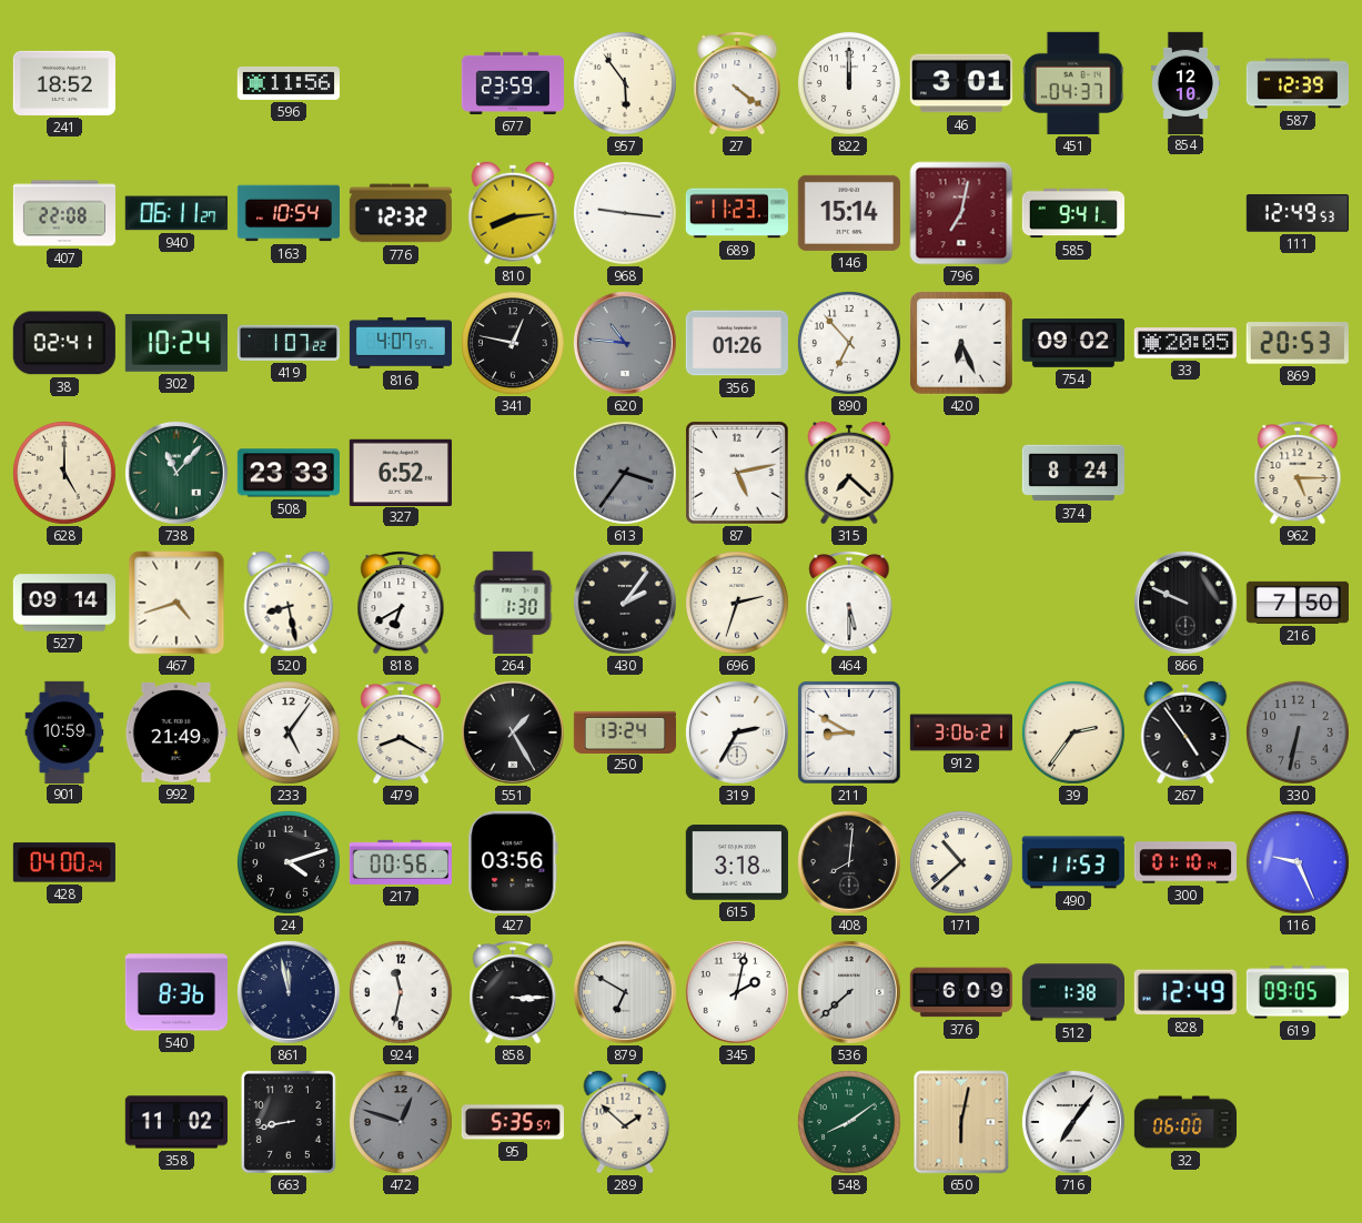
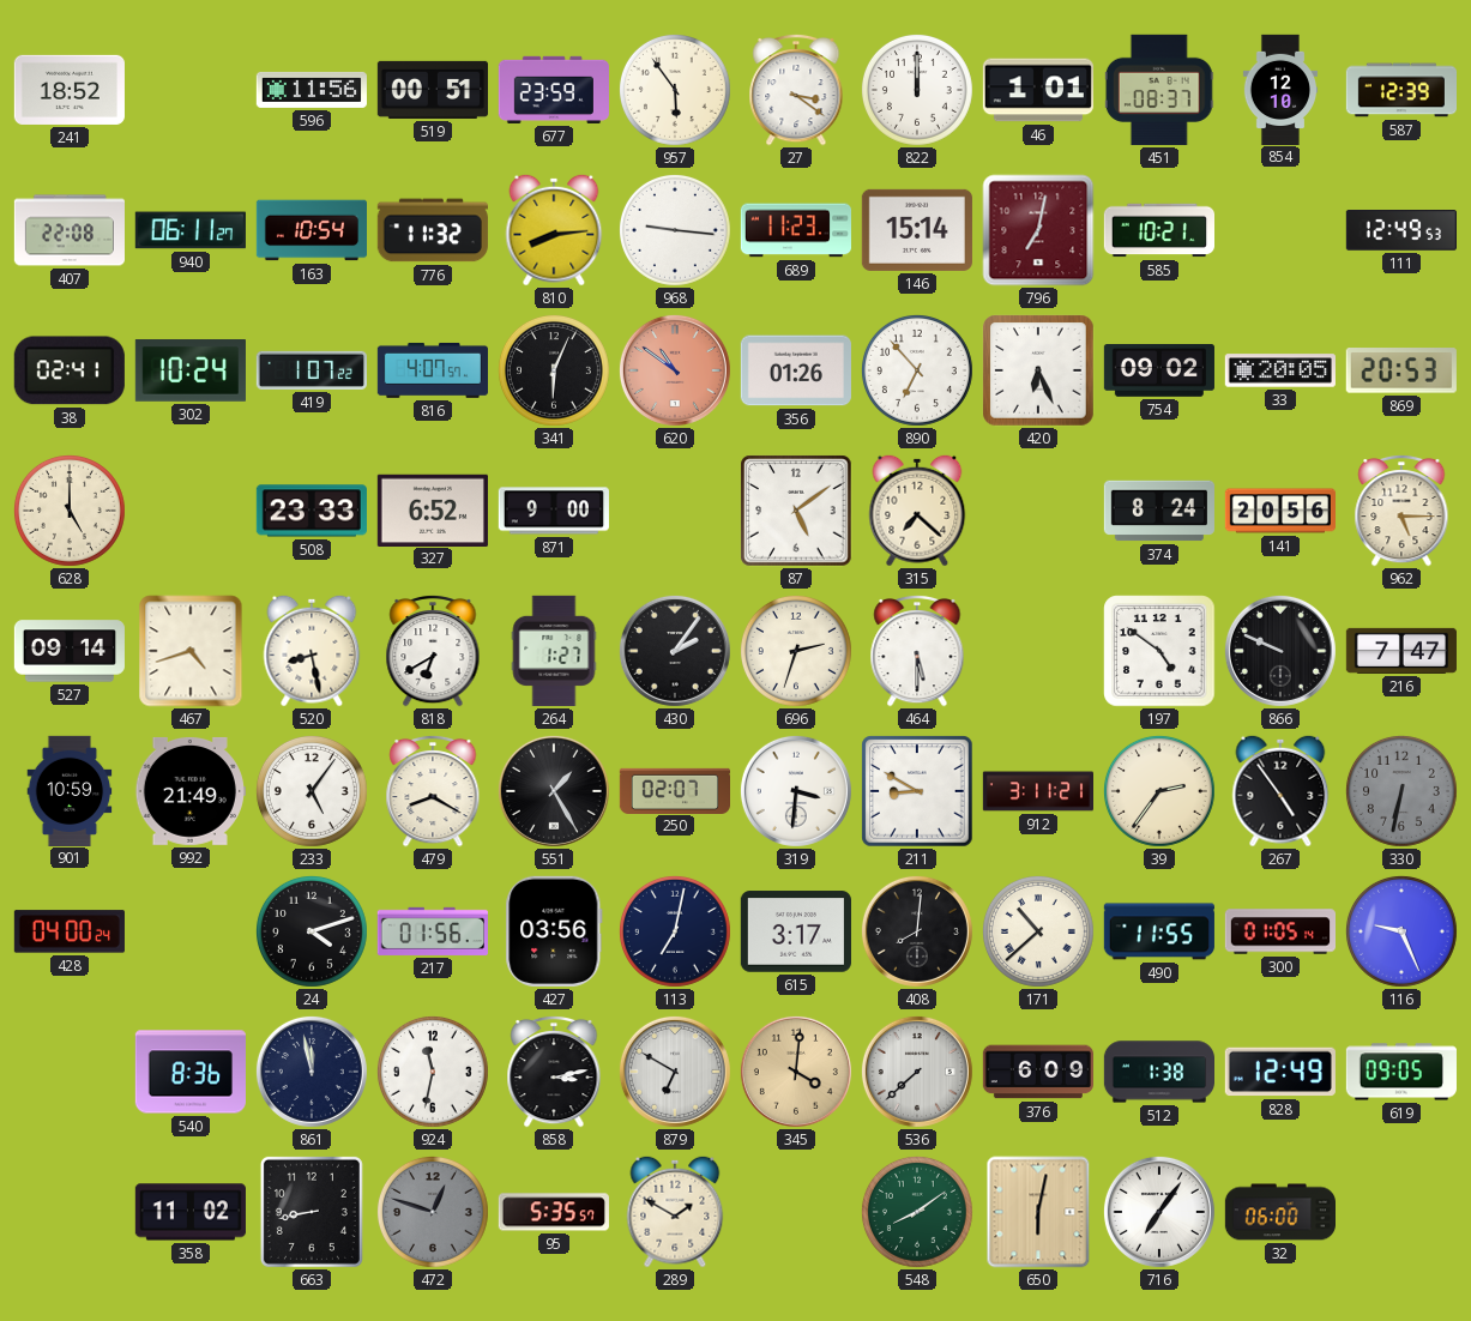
519: none -> 00:51
27: 4:21 -> 3:21
46: 3:01 -> 1:01
451: 04:37 -> 08:37
776: 12:32 -> 11:32
585: 9:41 -> 10:21
341: 12:47 -> 6:04
620: 10:46 -> 10:51
620 dial: grey -> salmon
738: 11:07 -> none
871: none -> 9:00
613: 3:36 -> none
87: 5:13 -> 5:09
141: none -> 20:56
264: 1:30 -> 1:27
197: none -> 4:51
216: 7:50 -> 7:47
250: 13:24 -> 02:07
319: 2:35 -> 3:31
912: 3:06 -> 3:11
217: 00:56 -> 01:56
113: none -> 7:02
615: 3:18 -> 3:17
490: 11:53 -> 11:55
300: 01:10 -> 01:05
858: 3:15 -> 3:13
345: 2:02 -> 4:01
345 dial: white -> champagne
289: 1:52 -> 1:50
